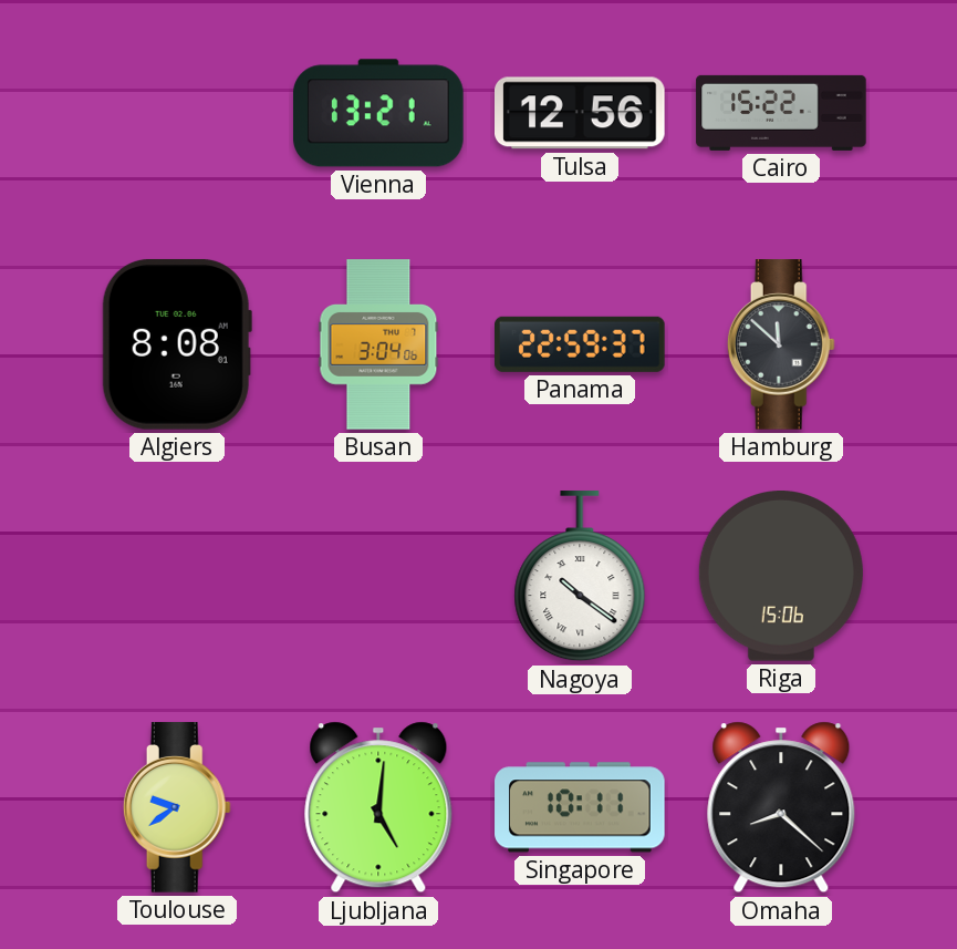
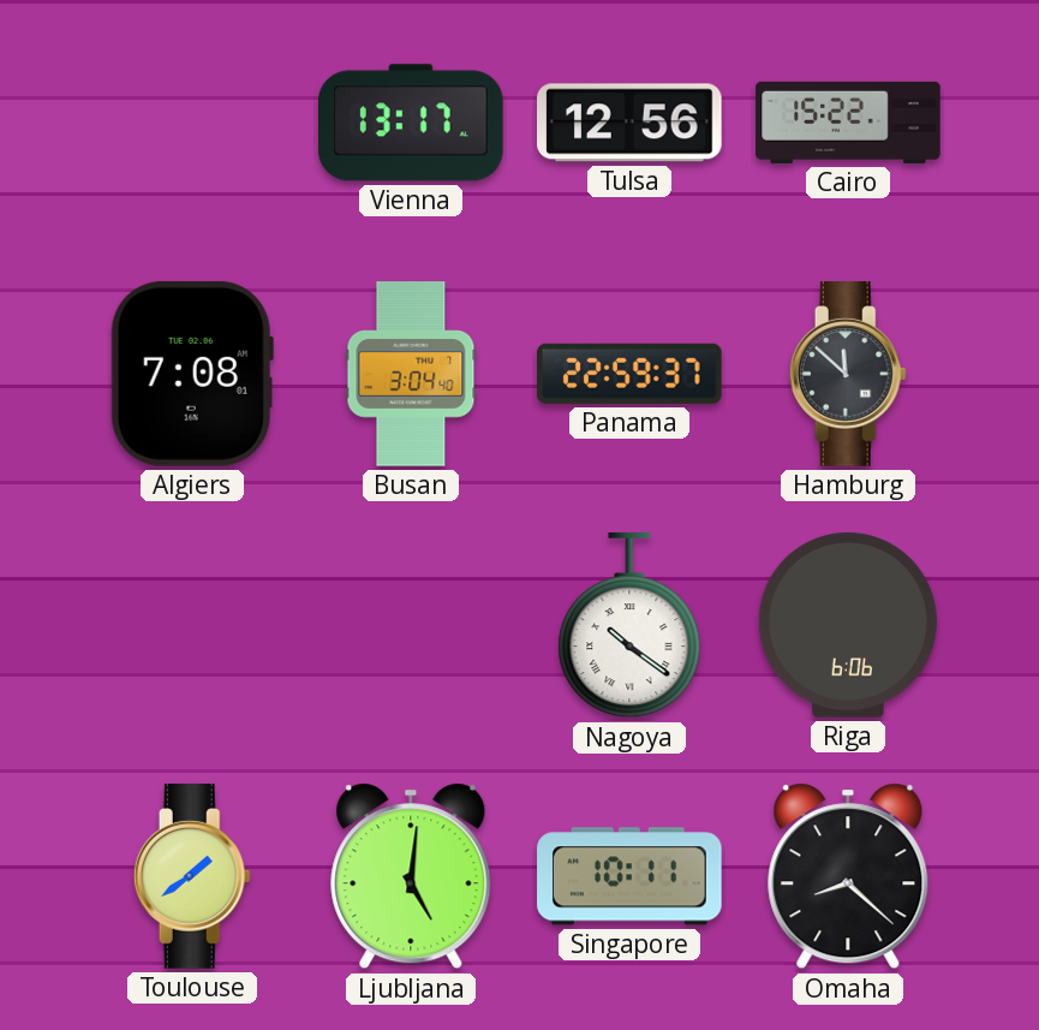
Vienna: 13:21 -> 13:17
Algiers: 8:08 -> 7:08
Busan: 3:04:06 -> 3:04:40
Riga: 15:06 -> 6:06
Toulouse: 9:39 -> 1:39
